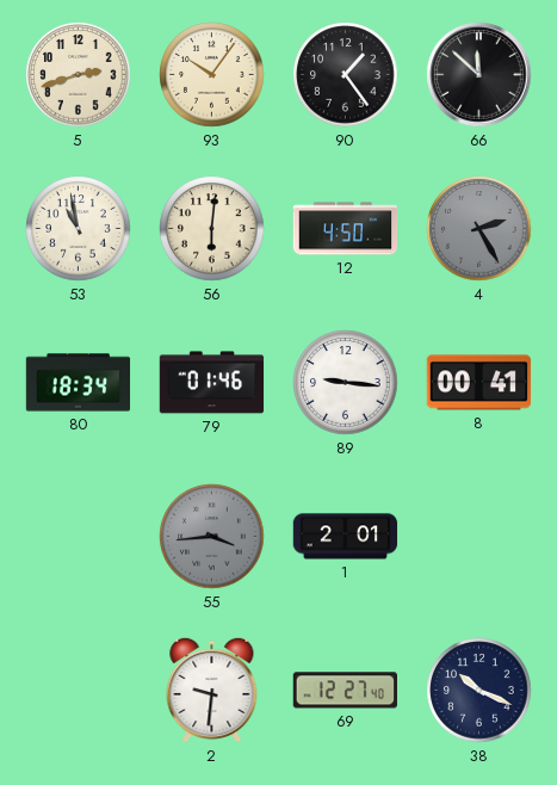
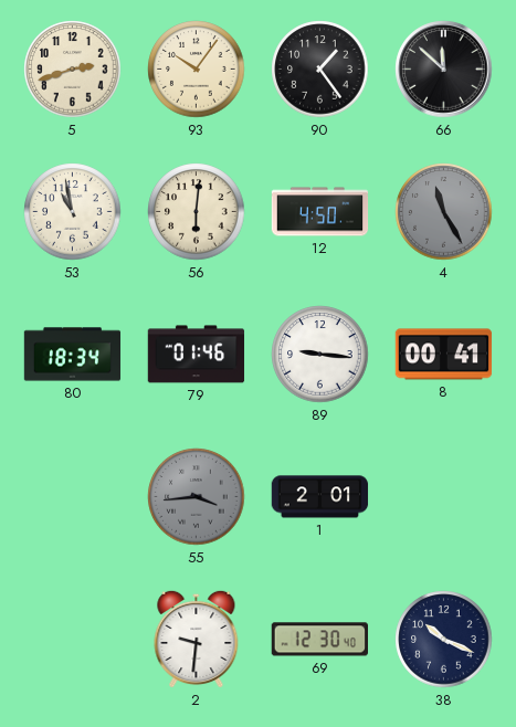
4: 2:25 -> 11:25
69: 12:27 -> 12:30
